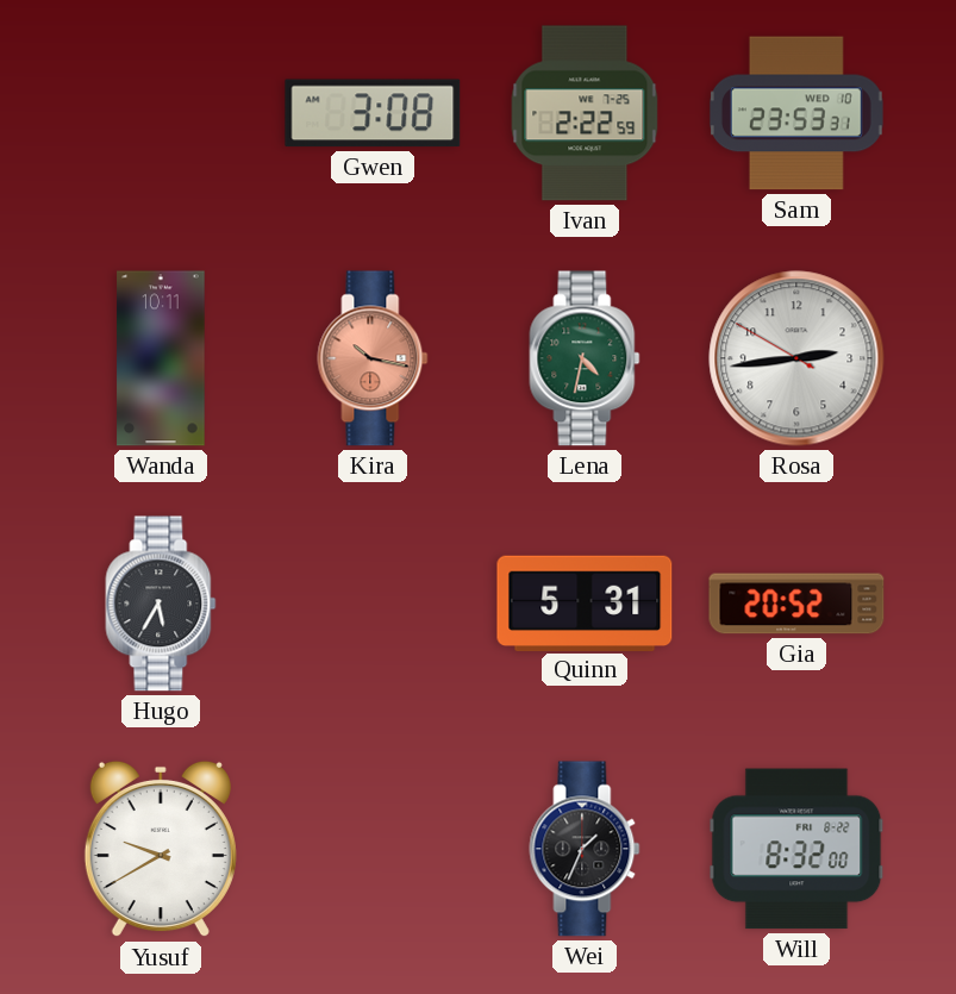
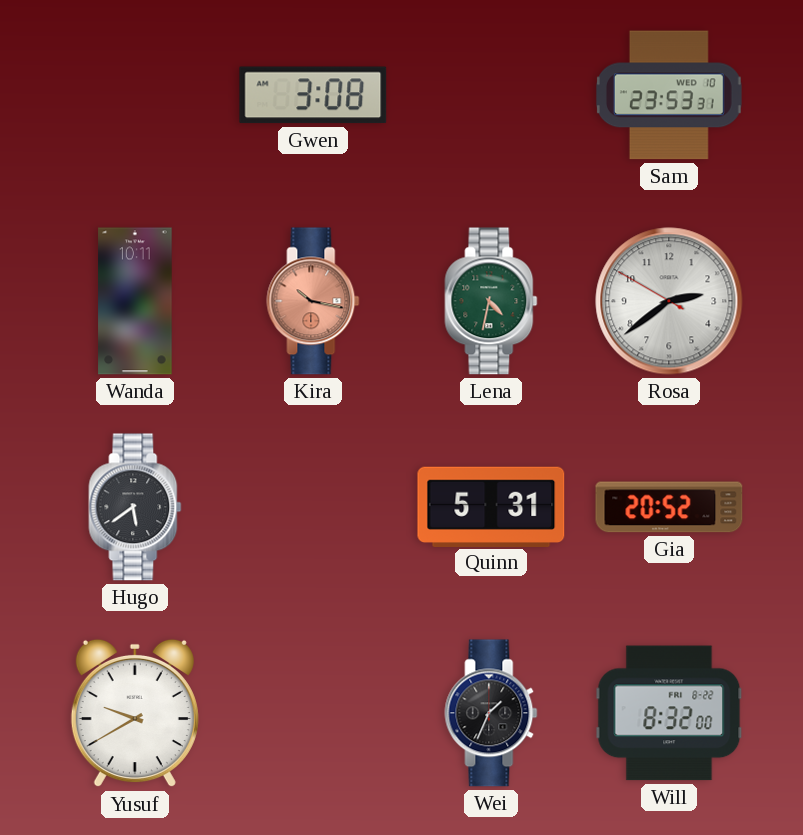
Ivan: 2:22 -> none
Rosa: 2:43 -> 2:38
Hugo: 5:35 -> 5:39
